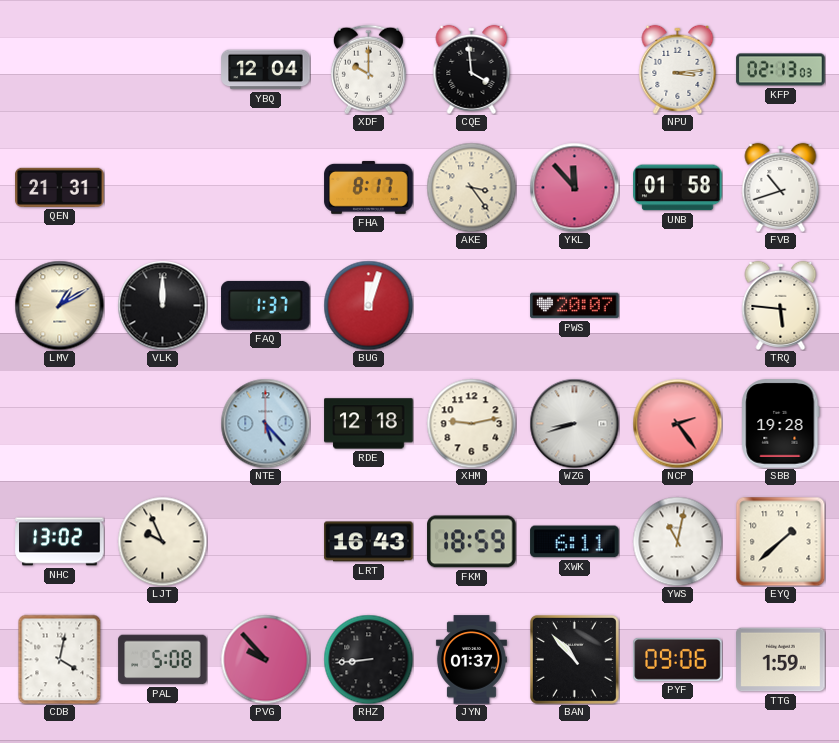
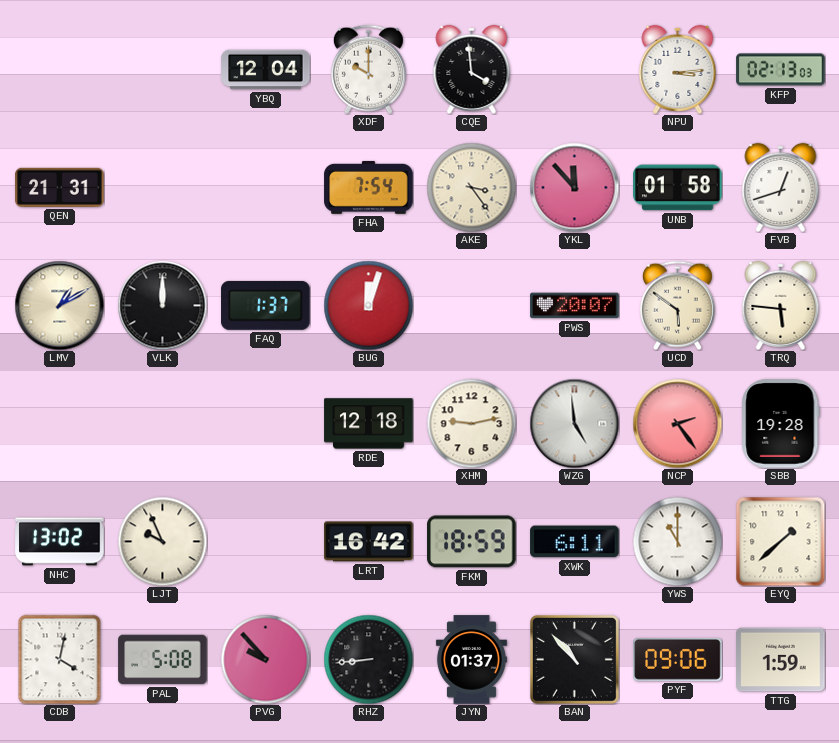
FHA: 8:17 -> 7:54
FVB: 10:42 -> 12:42
UCD: none -> 5:51
NTE: 5:23 -> none
WZG: 8:42 -> 4:59
LRT: 16:43 -> 16:42
YWS: 11:02 -> 11:00
